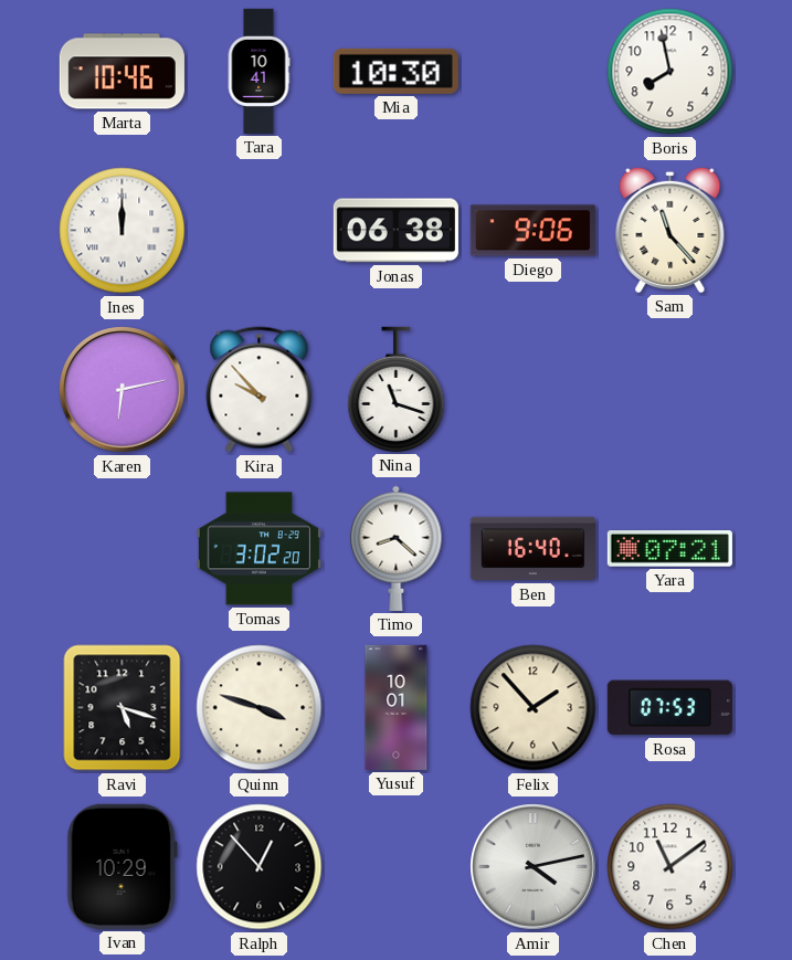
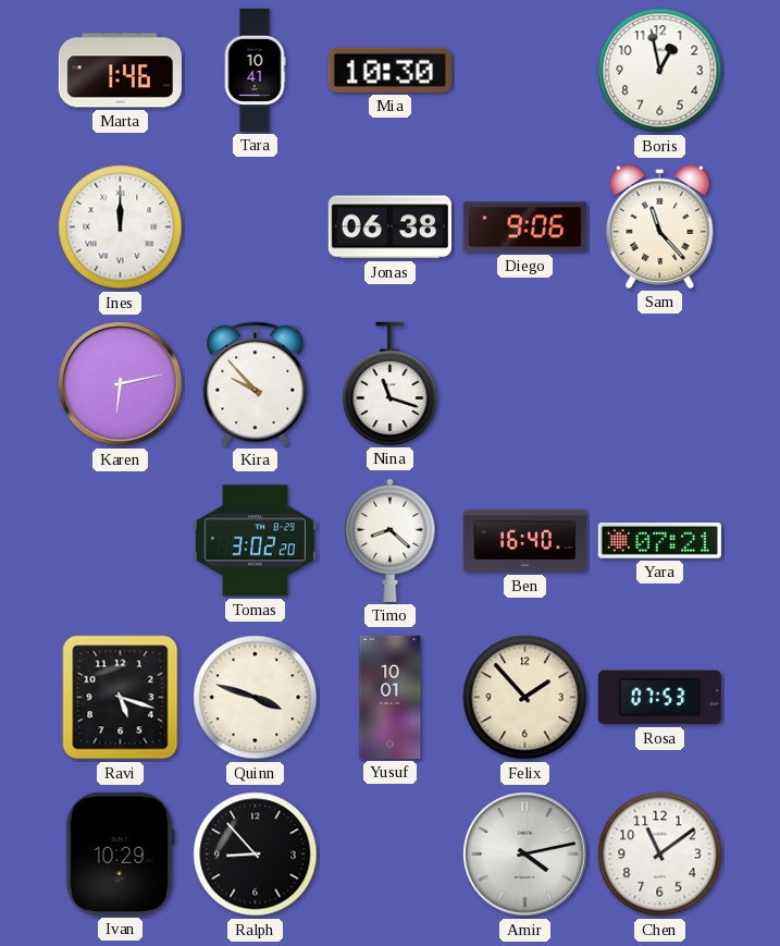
Marta: 10:46 -> 1:46
Boris: 7:58 -> 12:58
Ralph: 12:53 -> 8:53
